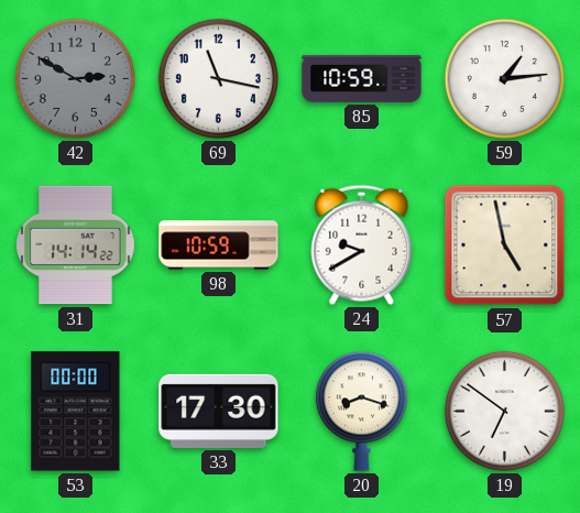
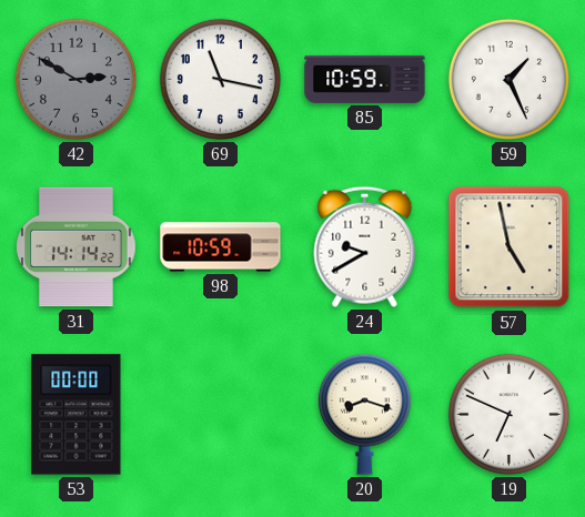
59: 1:14 -> 1:26
33: 17:30 -> none
19: 6:51 -> 6:49
